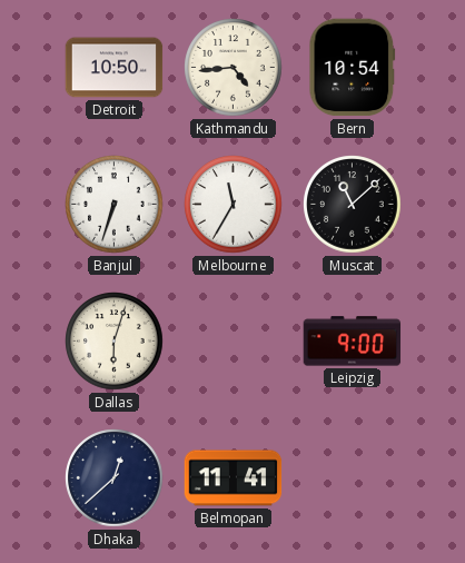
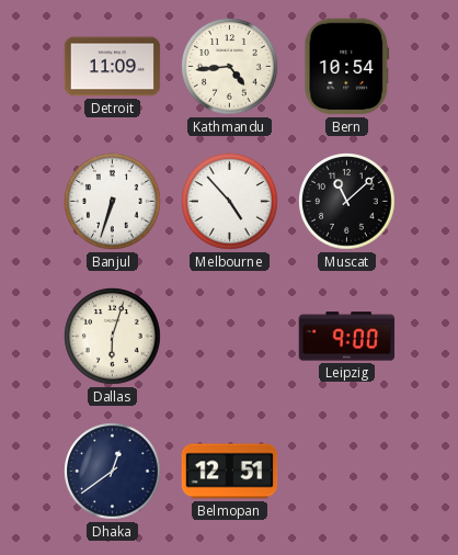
Detroit: 10:50 -> 11:09
Melbourne: 11:35 -> 4:53
Dhaka: 12:38 -> 12:39
Belmopan: 11:41 -> 12:51
